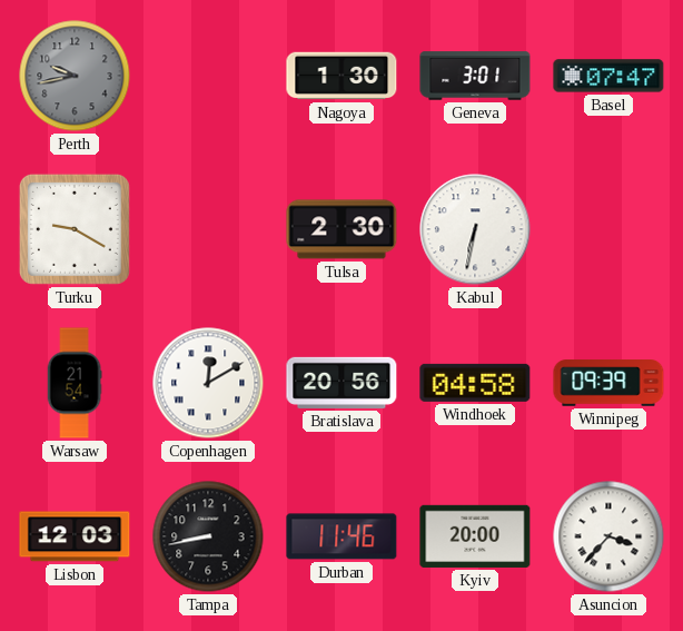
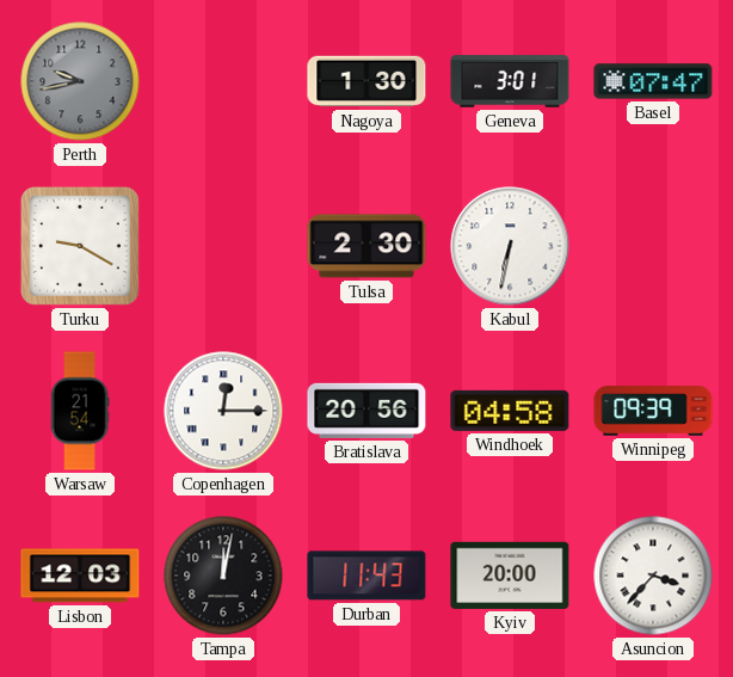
Copenhagen: 12:10 -> 12:15
Tampa: 8:43 -> 12:02
Durban: 11:46 -> 11:43
